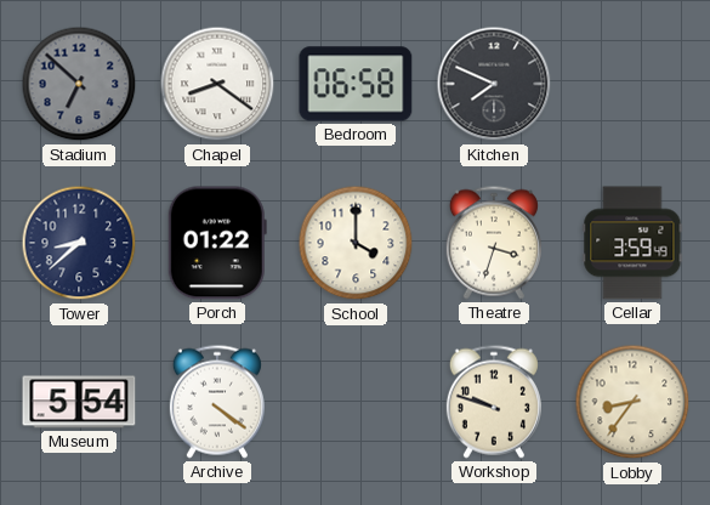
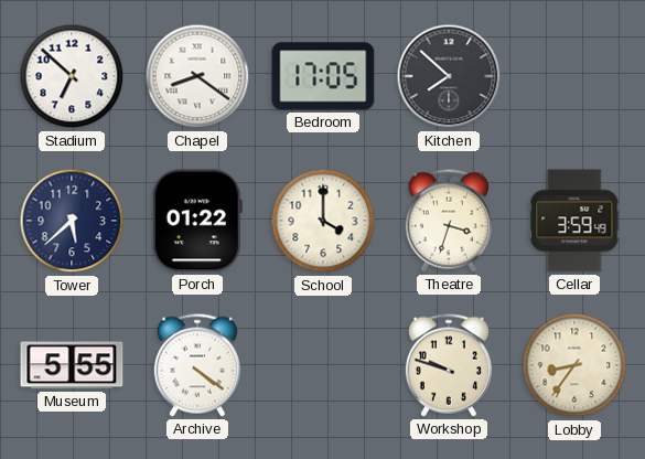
Stadium dial: grey -> white
Bedroom: 06:58 -> 17:05
Kitchen: 7:49 -> 7:52
Tower: 8:38 -> 5:38
Museum: 5:54 -> 5:55
